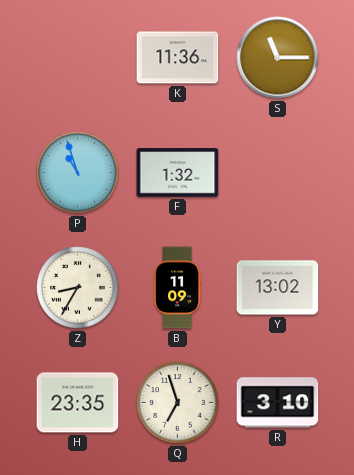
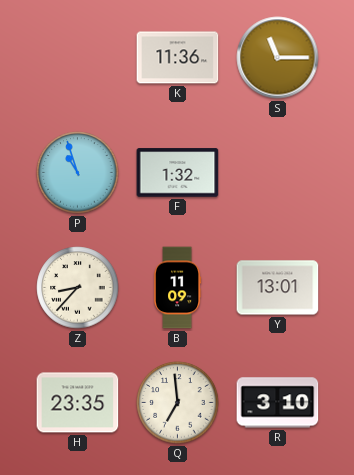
Z: 8:35 -> 8:37
Y: 13:02 -> 13:01
Q: 6:57 -> 6:59
